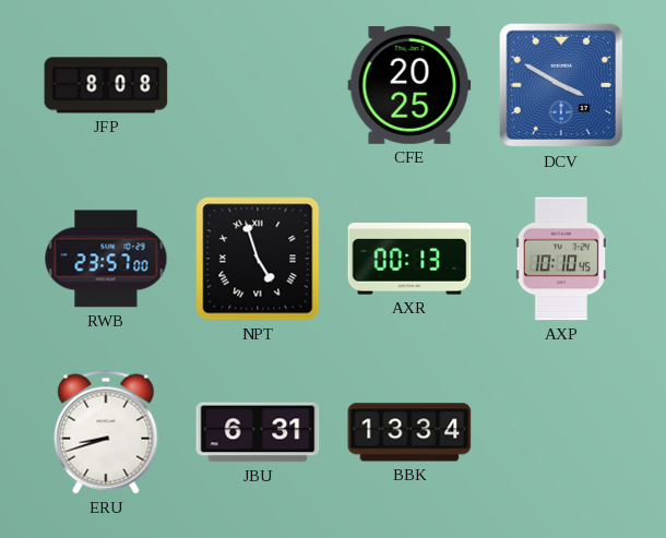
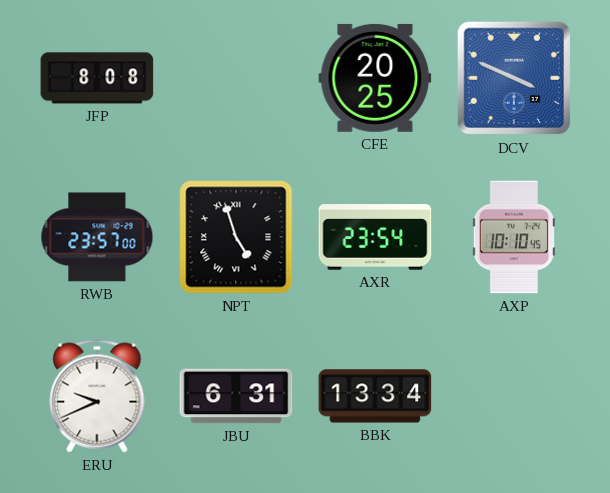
DCV: 3:50 -> 3:49
AXR: 00:13 -> 23:54
ERU: 8:42 -> 9:41
